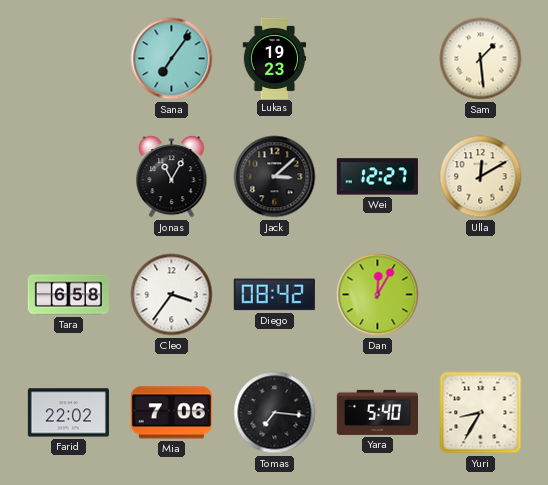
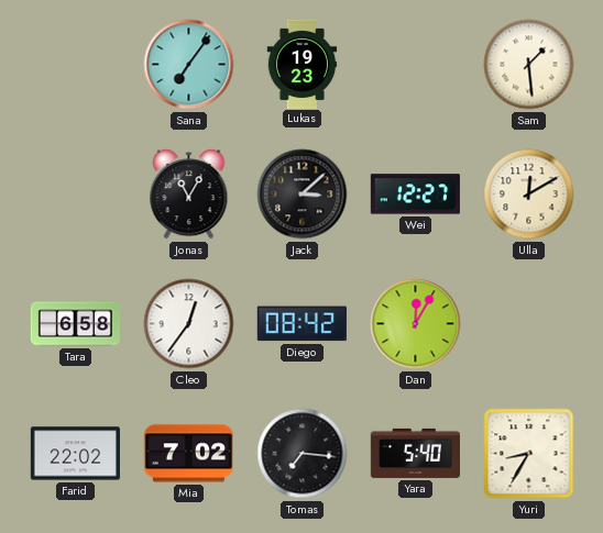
Cleo: 3:36 -> 12:36
Mia: 7:06 -> 7:02
